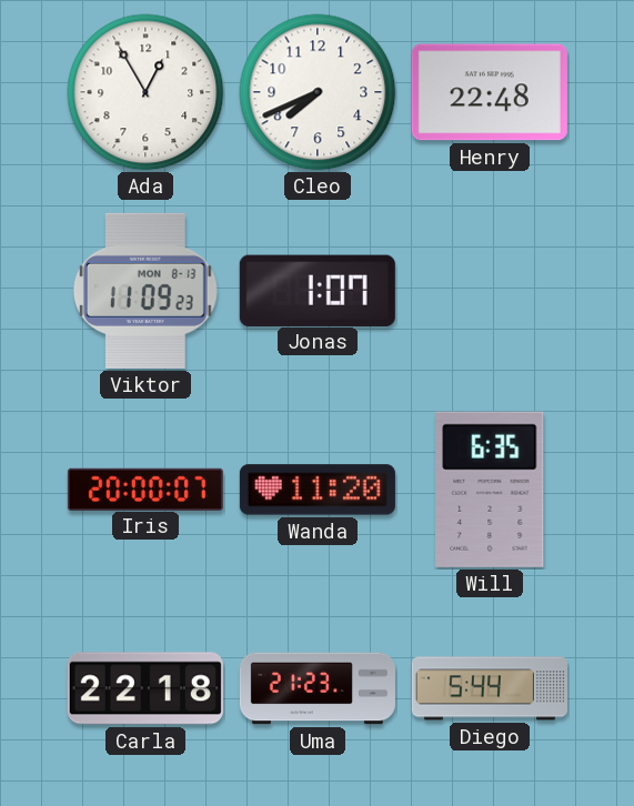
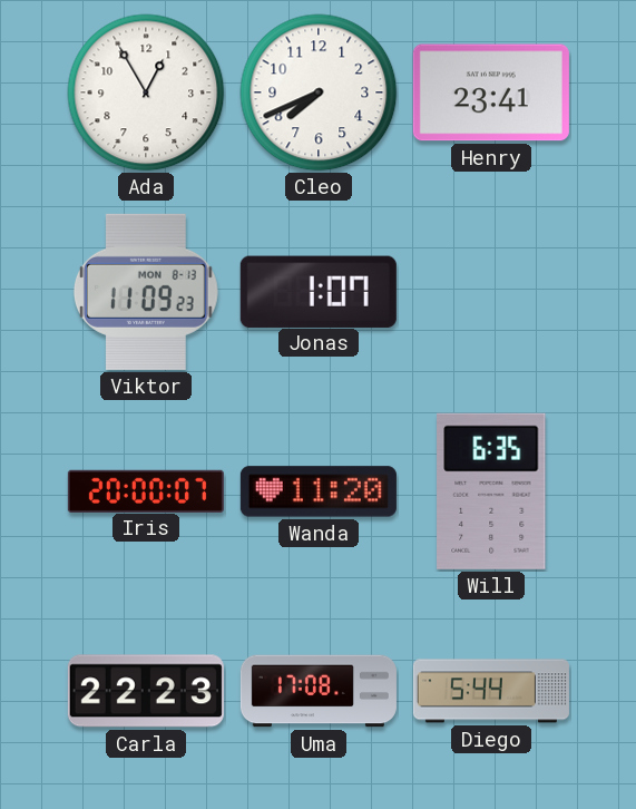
Henry: 22:48 -> 23:41
Carla: 22:18 -> 22:23
Uma: 21:23 -> 17:08
